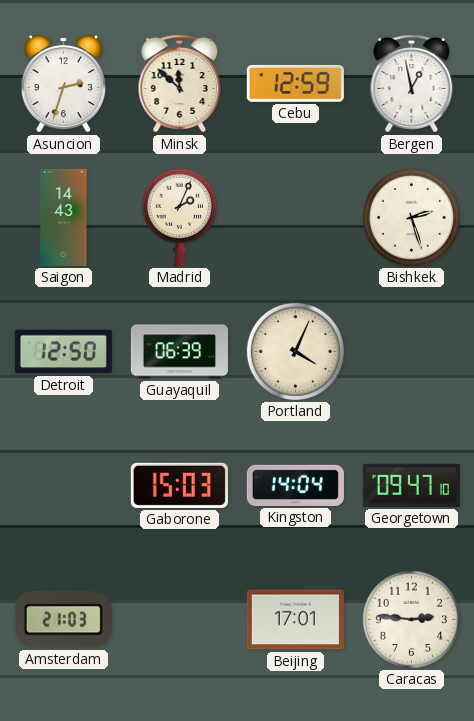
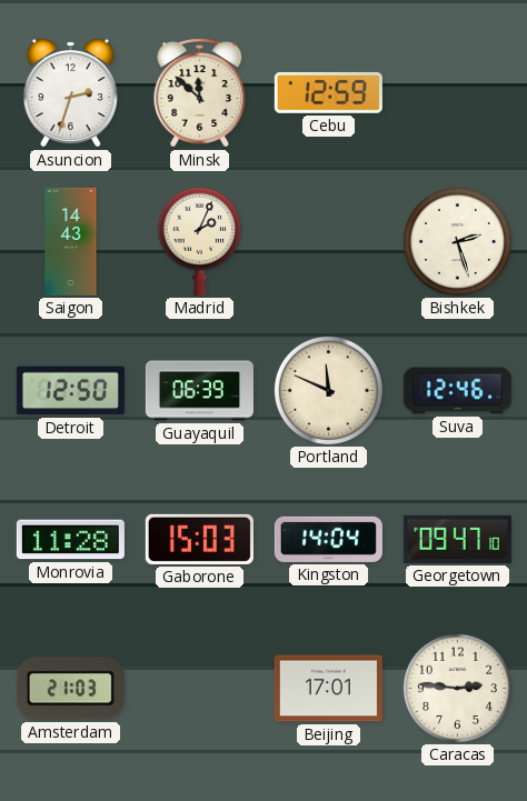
Bergen: 12:58 -> none
Portland: 4:04 -> 11:49
Suva: none -> 12:46
Monrovia: none -> 11:28
